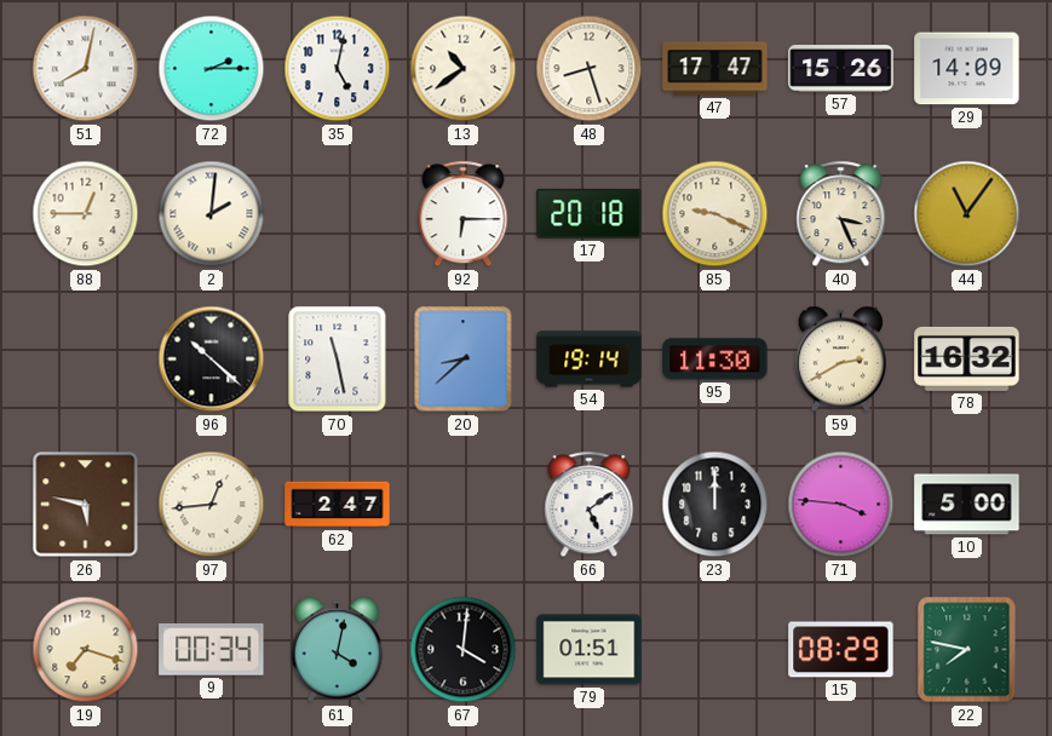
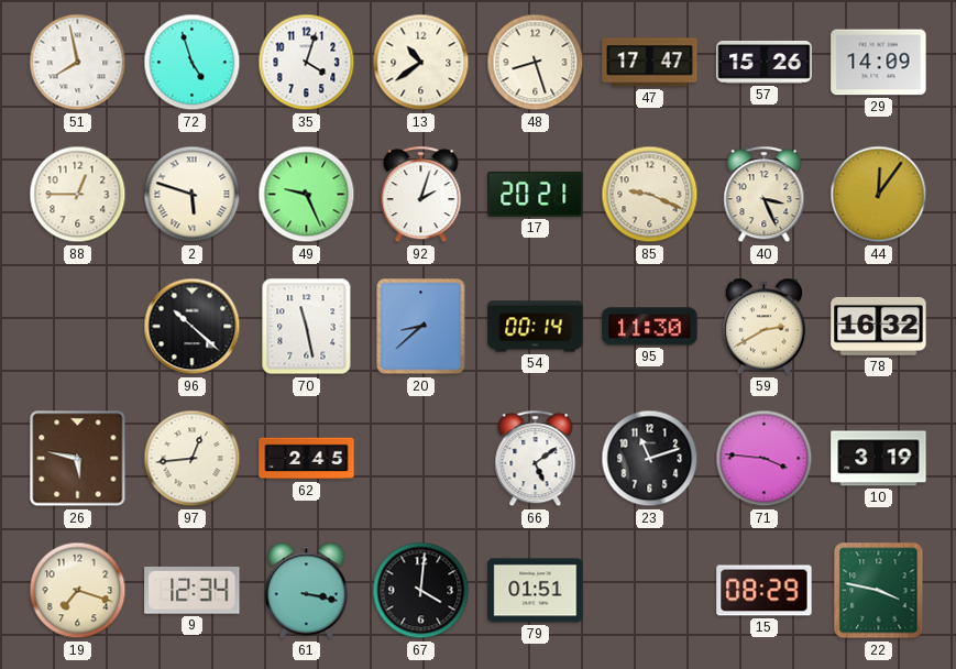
51: 8:02 -> 7:58
72: 2:15 -> 4:57
35: 5:02 -> 4:03
2: 2:01 -> 5:48
49: none -> 9:26
92: 6:15 -> 2:03
17: 20:18 -> 20:21
44: 11:06 -> 12:06
54: 19:14 -> 00:14
62: 2:47 -> 2:45
23: 12:00 -> 11:12
10: 5:00 -> 3:19
9: 00:34 -> 12:34
61: 4:02 -> 3:17
22: 7:47 -> 3:47
